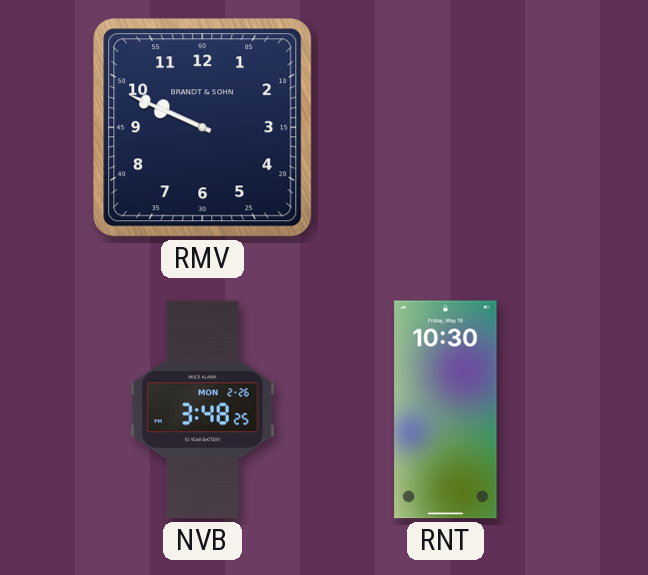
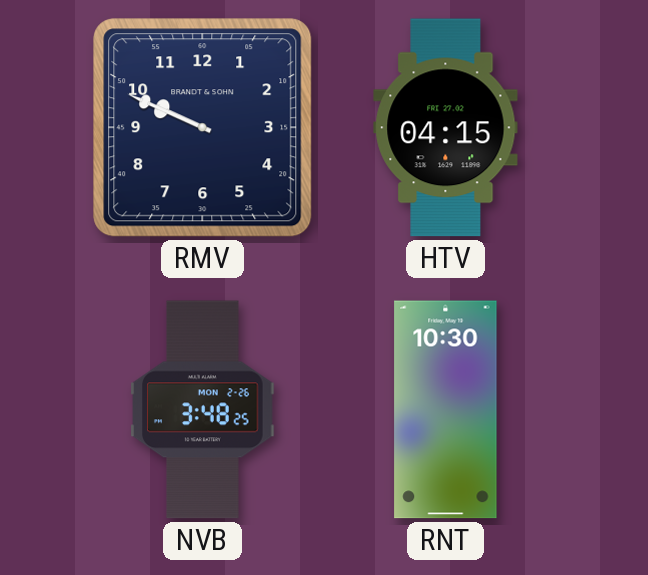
HTV: none -> 04:15
